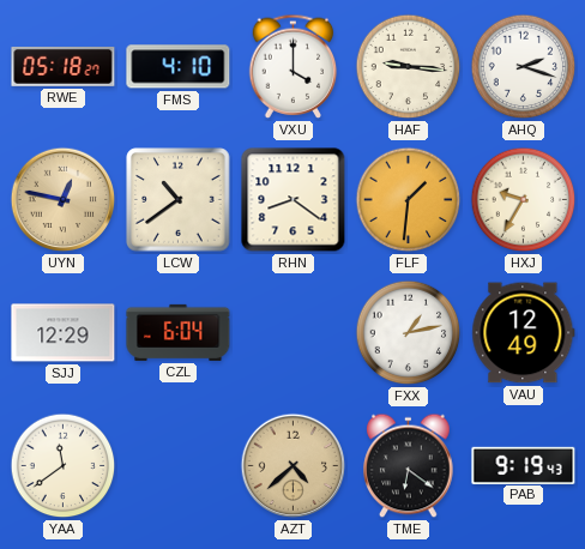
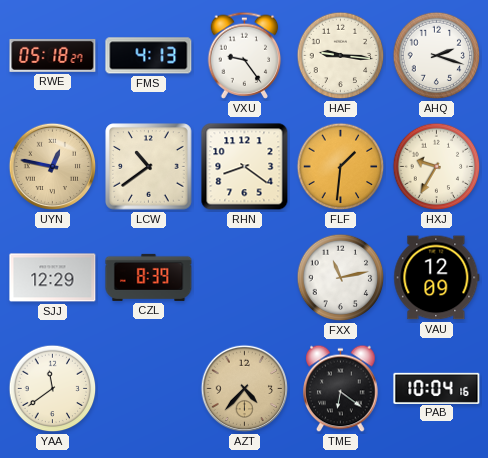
FMS: 4:10 -> 4:13
VXU: 4:00 -> 9:24
CZL: 6:04 -> 8:39
FXX: 1:13 -> 11:13
VAU: 12:49 -> 12:09
AZT: 4:38 -> 4:37
PAB: 9:19 -> 10:04
